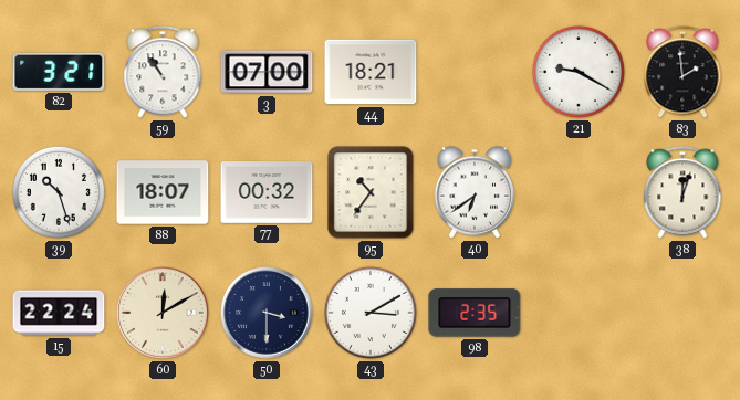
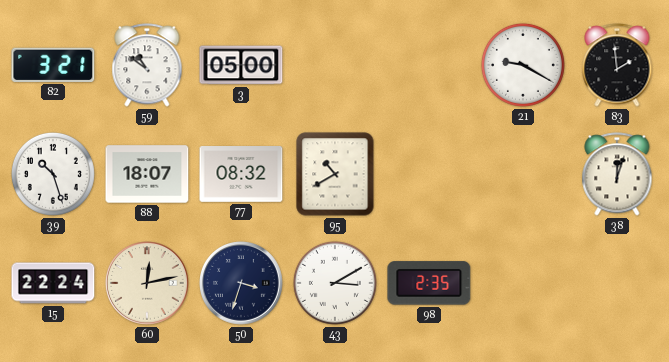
59: 10:54 -> 10:51
3: 07:00 -> 05:00
44: 18:21 -> none
77: 00:32 -> 08:32
95: 10:36 -> 10:40
40: 6:39 -> none
60: 12:10 -> 12:13
50: 3:30 -> 3:33
